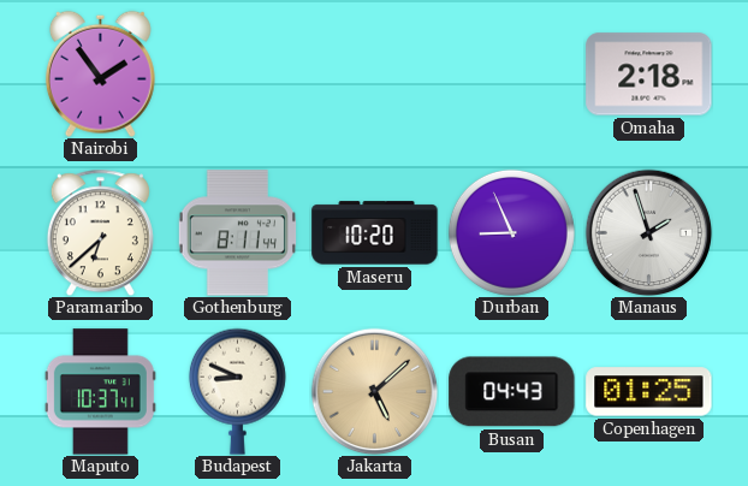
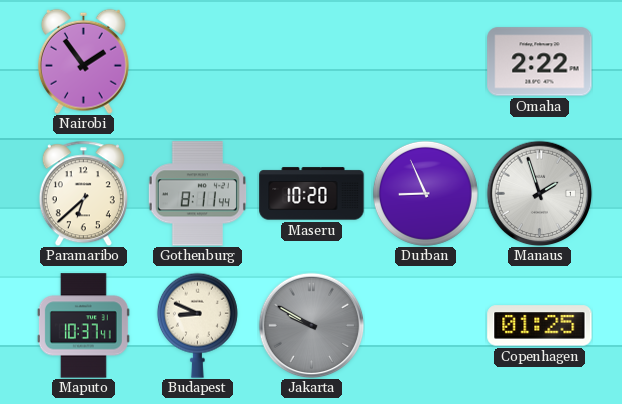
Omaha: 2:18 -> 2:22
Jakarta: 5:08 -> 9:50
Jakarta dial: champagne -> grey
Busan: 04:43 -> none
